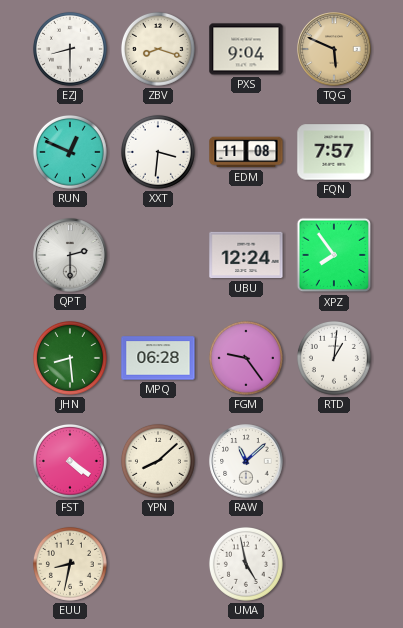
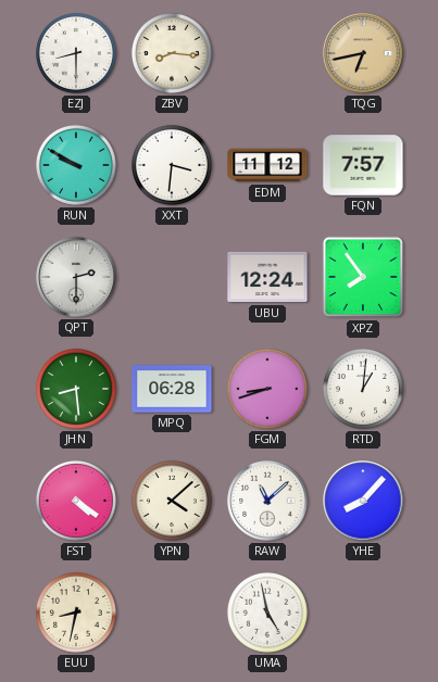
ZBV: 8:18 -> 8:16
PXS: 9:04 -> none
TQG: 5:49 -> 6:43
RUN: 12:49 -> 9:50
EDM: 11:08 -> 11:12
FGM: 9:24 -> 8:42
YPN: 8:08 -> 4:08
YHE: none -> 8:07
